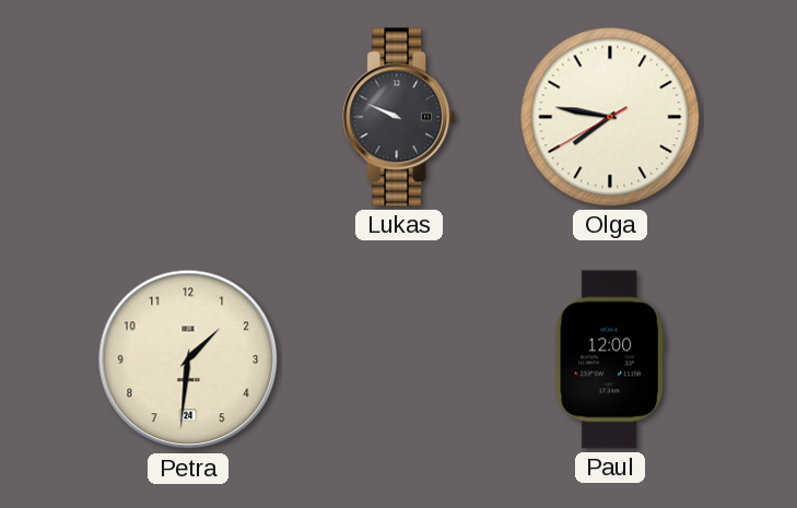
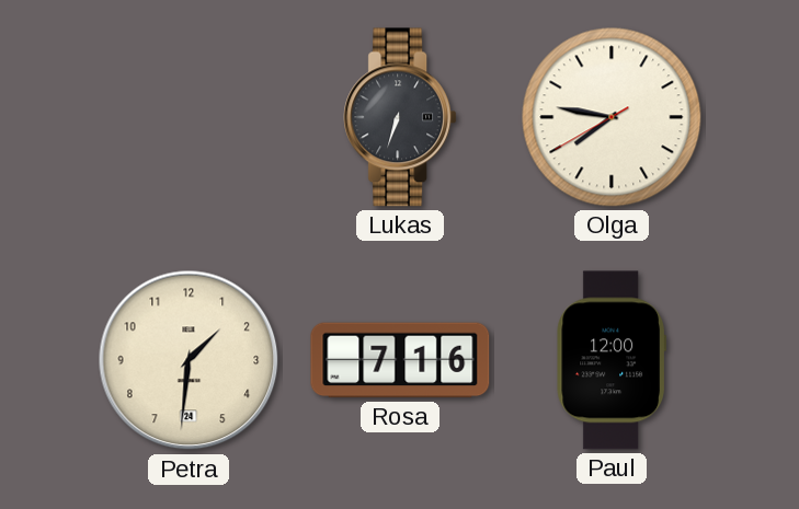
Lukas: 9:49 -> 6:33
Rosa: none -> 7:16
